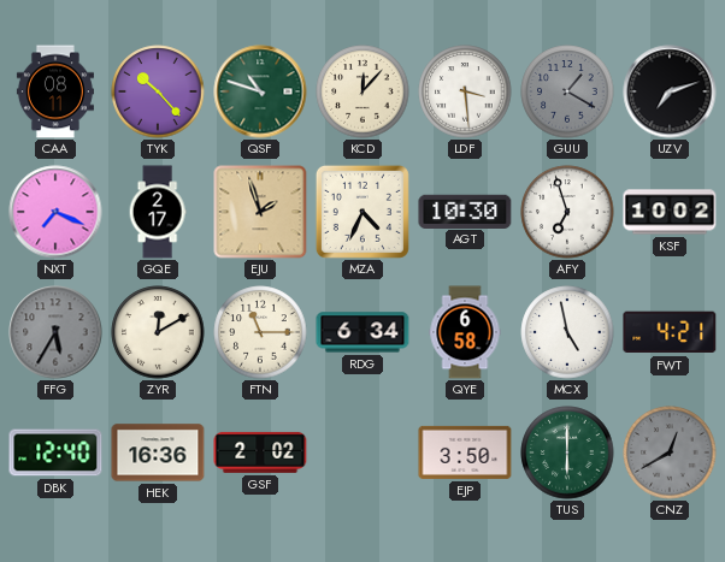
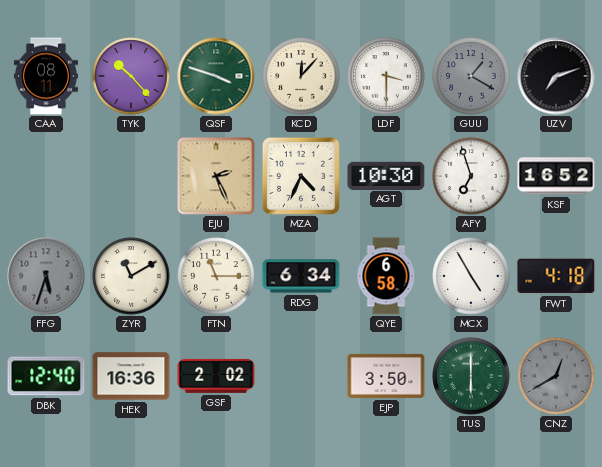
QSF: 10:48 -> 3:48
LDF: 3:29 -> 3:30
NXT: 7:19 -> none
GQE: 2:17 -> none
EJU: 1:57 -> 2:26
KSF: 10:02 -> 16:52
FFG: 5:35 -> 5:33
ZYR: 12:10 -> 11:10
MCX: 4:58 -> 4:55
FWT: 4:21 -> 4:18
